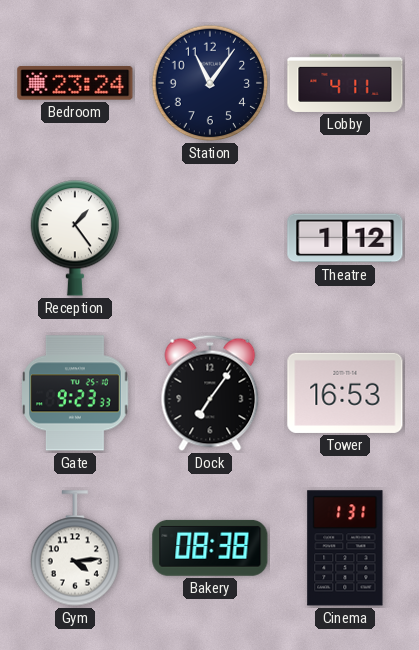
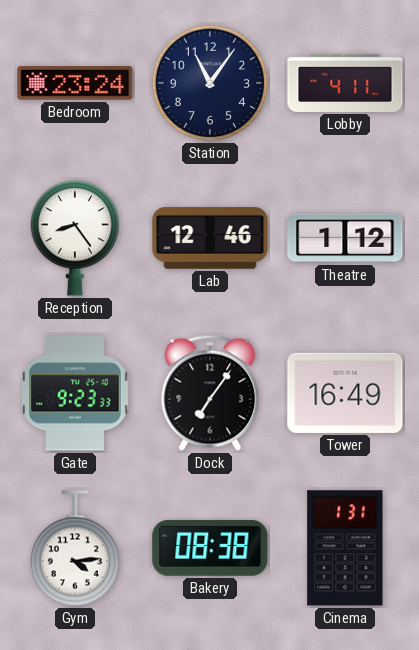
Reception: 1:24 -> 8:24
Lab: none -> 12:46
Tower: 16:53 -> 16:49
